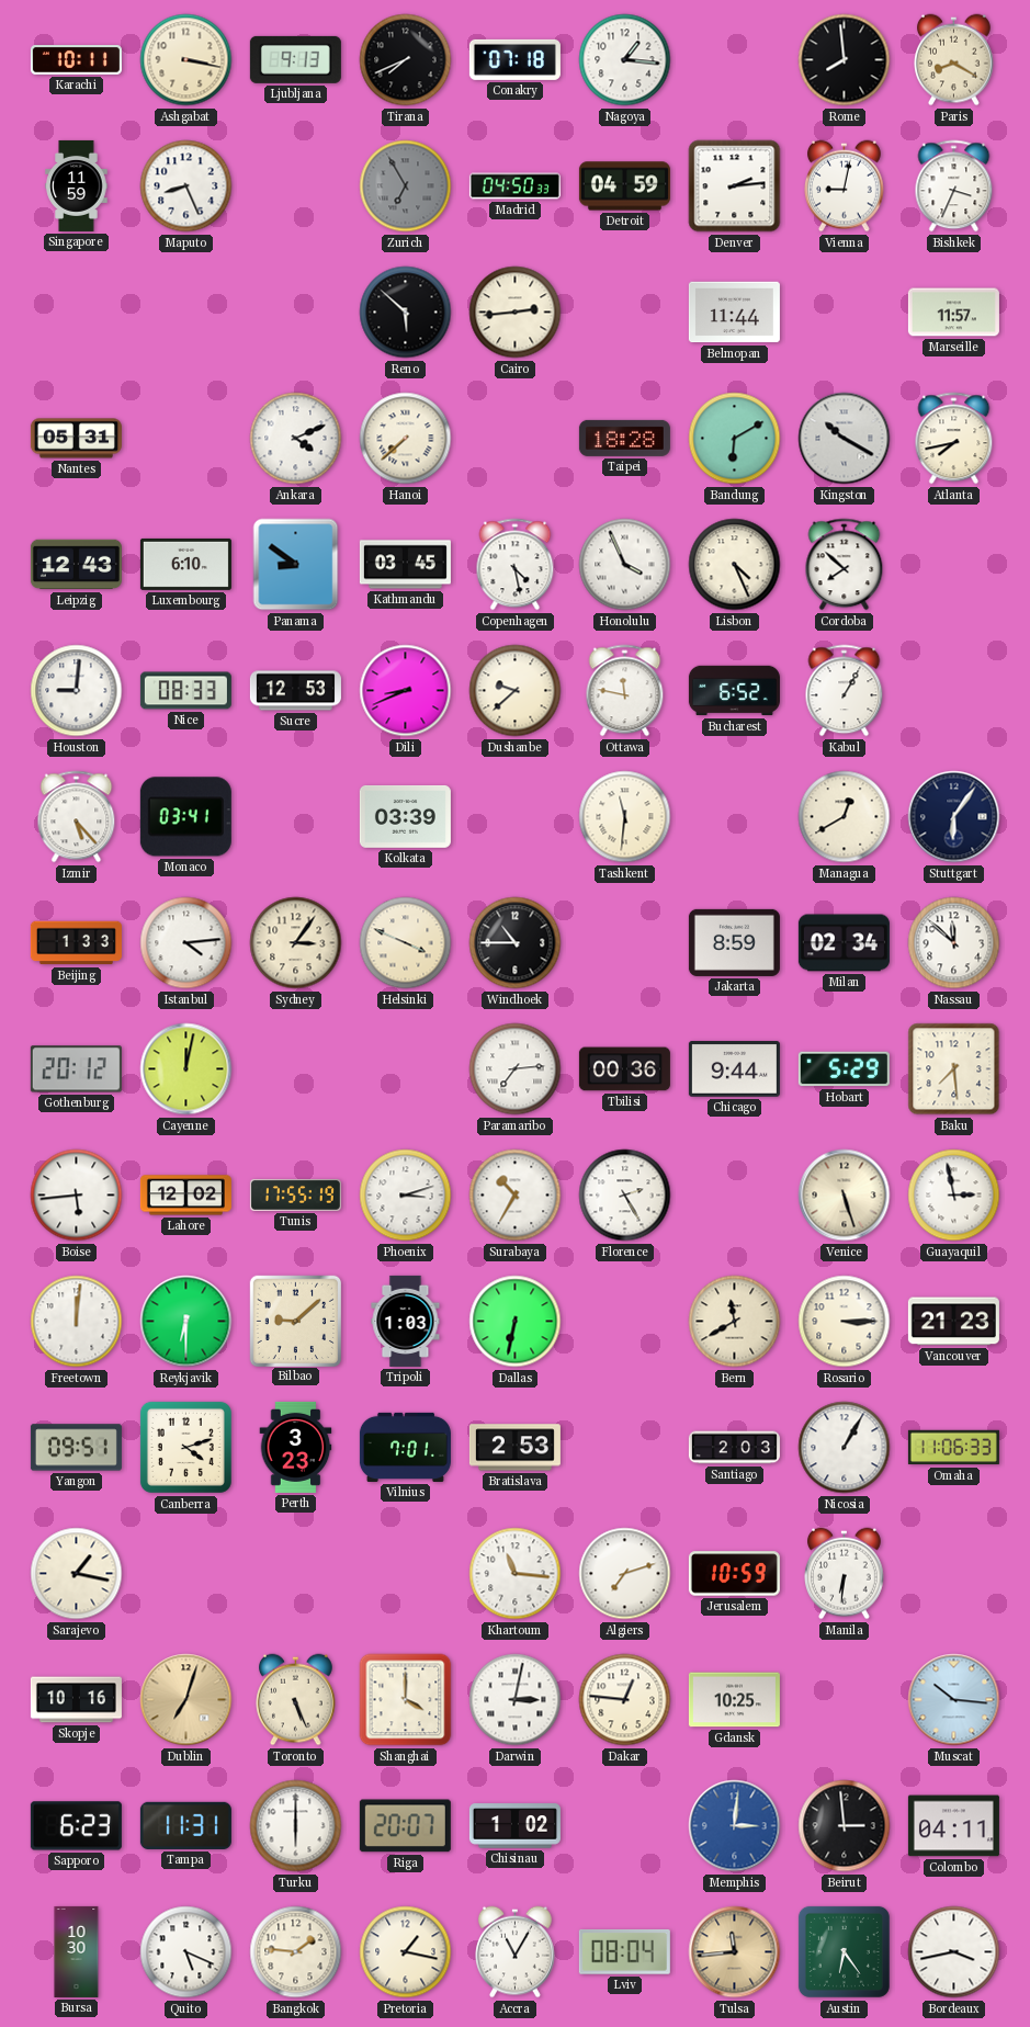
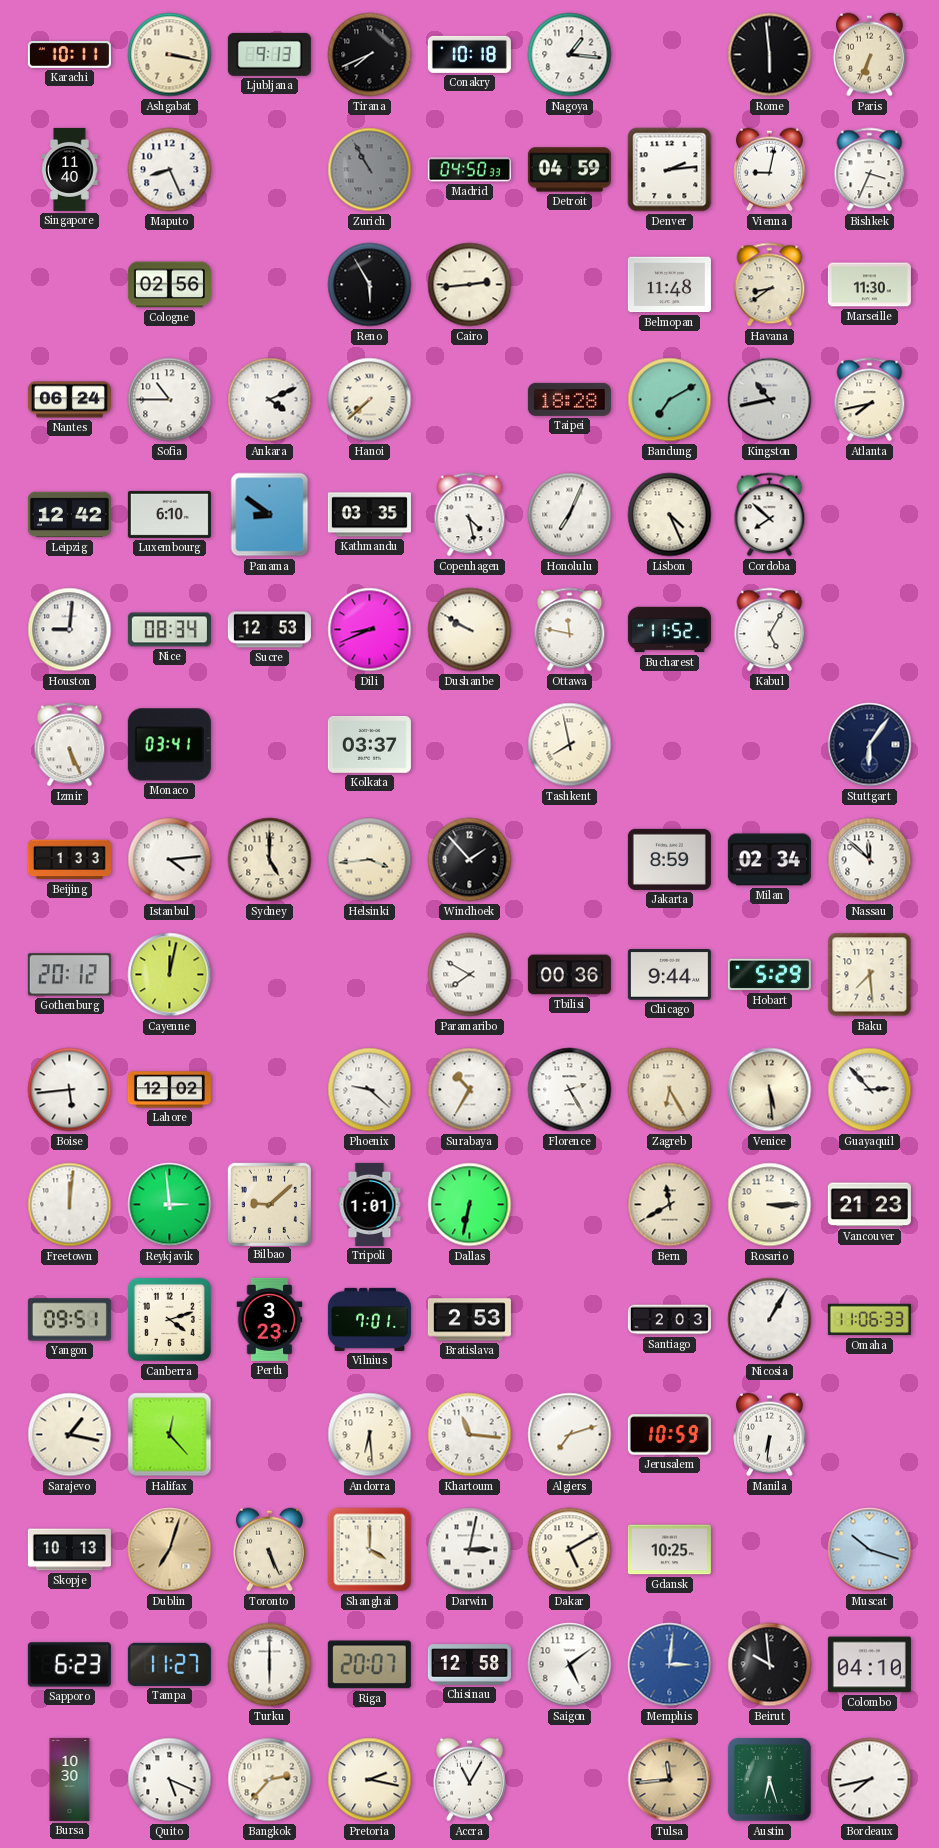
Conakry: 07:18 -> 10:18
Rome: 7:59 -> 5:59
Paris: 8:20 -> 6:34
Singapore: 11:59 -> 11:40
Zurich: 6:55 -> 10:55
Cologne: none -> 02:56
Reno: 5:52 -> 5:55
Belmopan: 11:44 -> 11:48
Havana: none -> 8:39
Marseille: 11:57 -> 11:30
Nantes: 05:31 -> 06:24
Sofia: none -> 10:45
Bandung: 6:10 -> 7:10
Kingston: 10:20 -> 10:43
Leipzig: 12:43 -> 12:42
Kathmandu: 03:45 -> 03:35
Honolulu: 3:56 -> 7:04
Nice: 08:33 -> 08:34
Dushanbe: 9:38 -> 9:50
Bucharest: 6:52 -> 11:52
Kabul: 1:05 -> 5:05
Izmir: 5:23 -> 5:26
Kolkata: 03:39 -> 03:37
Tashkent: 11:31 -> 7:58
Managua: 12:40 -> none
Sydney: 3:06 -> 5:00
Helsinki: 3:49 -> 3:44
Windhoek: 10:45 -> 1:53
Paramaribo: 7:14 -> 7:50
Tunis: 17:55 -> none
Phoenix: 3:12 -> 9:22
Zagreb: none -> 6:25
Venice: 5:27 -> 5:29
Guayaquil: 2:58 -> 2:53
Reykjavik: 6:30 -> 2:59
Tripoli: 1:03 -> 1:01
Halifax: none -> 12:23
Andorra: none -> 6:29
Skopje: 10:16 -> 10:13
Dakar: 12:46 -> 5:10
Muscat: 10:16 -> 10:18
Tampa: 11:31 -> 11:27
Chisinau: 1:02 -> 12:58
Saigon: none -> 5:09
Beirut: 2:59 -> 9:59
Colombo: 04:11 -> 04:10
Bangkok: 1:46 -> 2:37
Pretoria: 1:17 -> 2:17
Lviv: 08:04 -> none
Austin: 6:24 -> 6:27
Bordeaux: 3:43 -> 7:43
